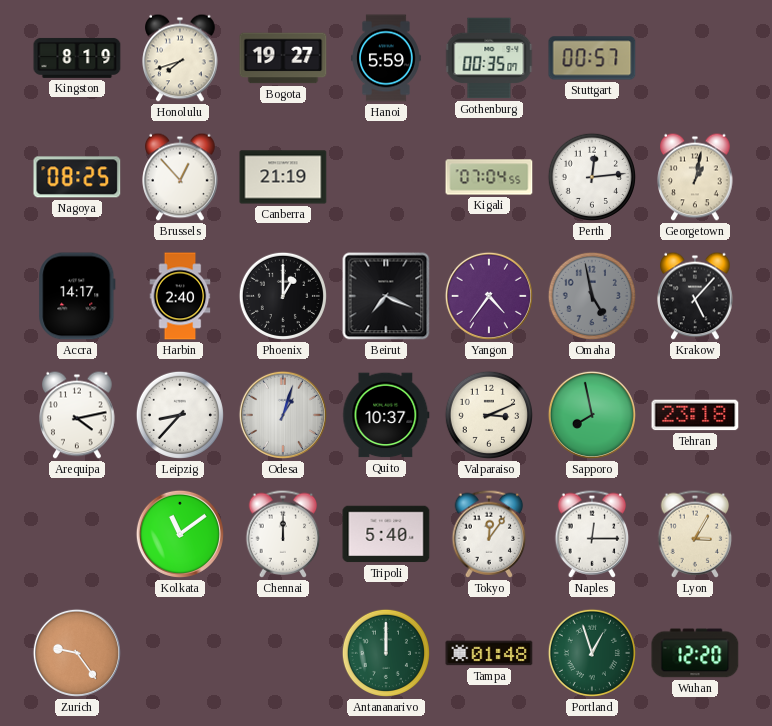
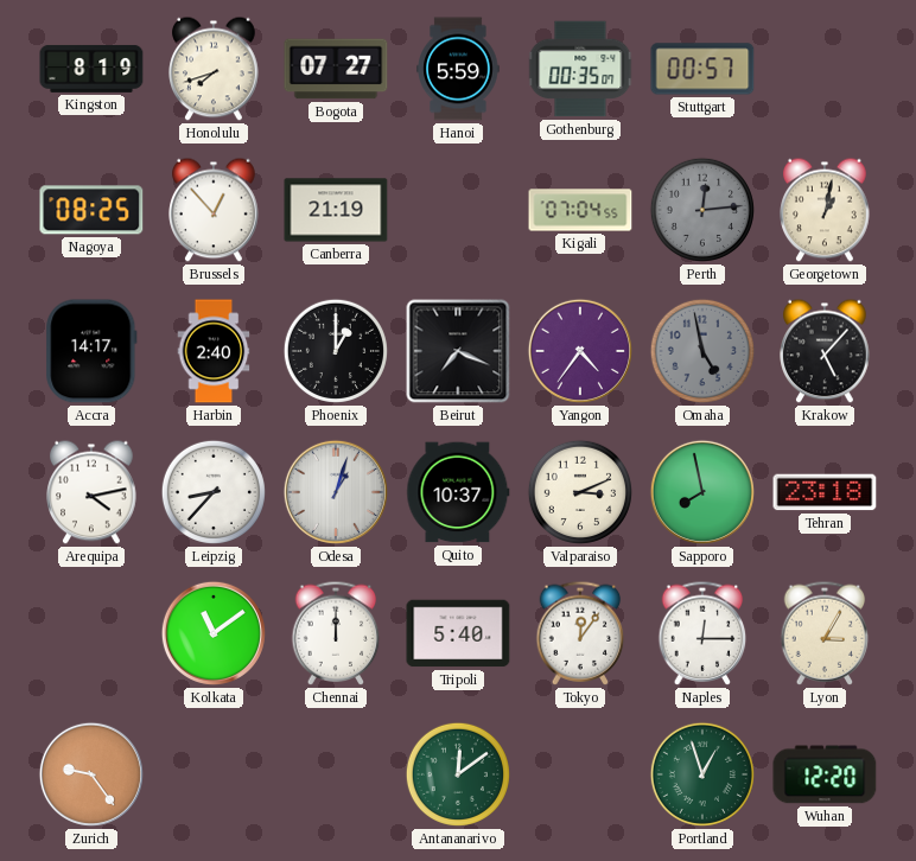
Bogota: 19:27 -> 07:27
Perth dial: white -> grey
Antananarivo: 12:00 -> 12:09
Tampa: 01:48 -> none
